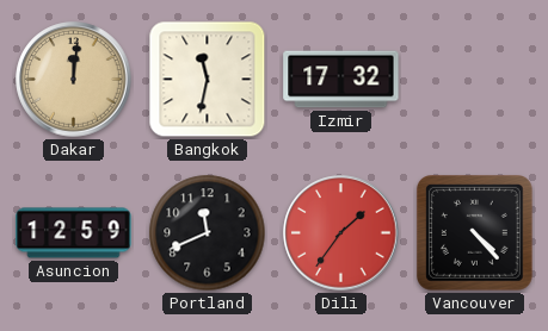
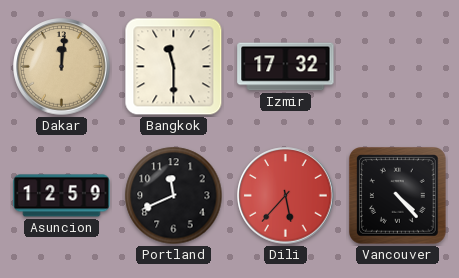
Bangkok: 11:32 -> 11:30
Dili: 1:36 -> 5:37
